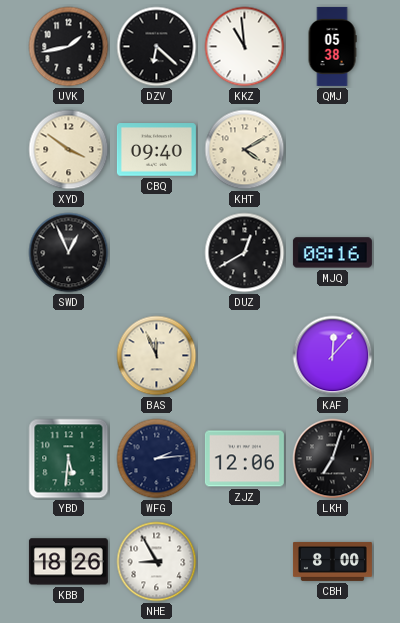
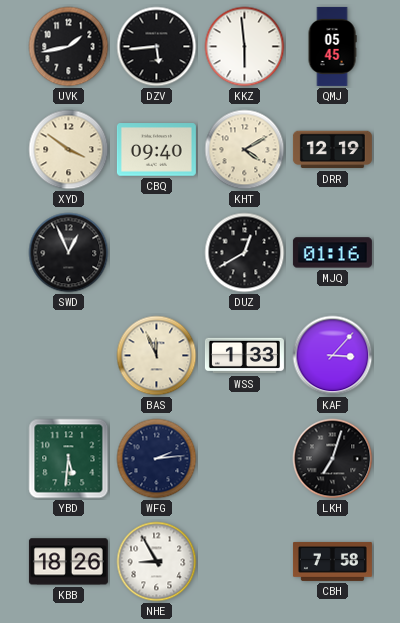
DZV: 6:22 -> 5:44
KKZ: 10:59 -> 5:59
QMJ: 05:38 -> 05:45
DRR: none -> 12:19
MJQ: 08:16 -> 01:16
WSS: none -> 1:33
KAF: 12:07 -> 3:07
ZJZ: 12:06 -> none
CBH: 8:00 -> 7:58
